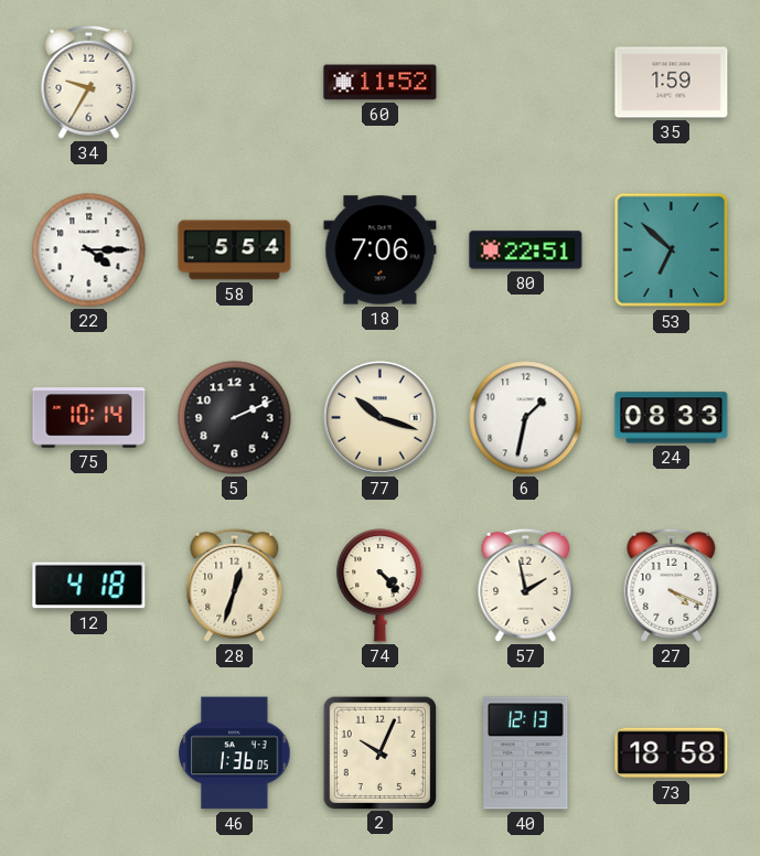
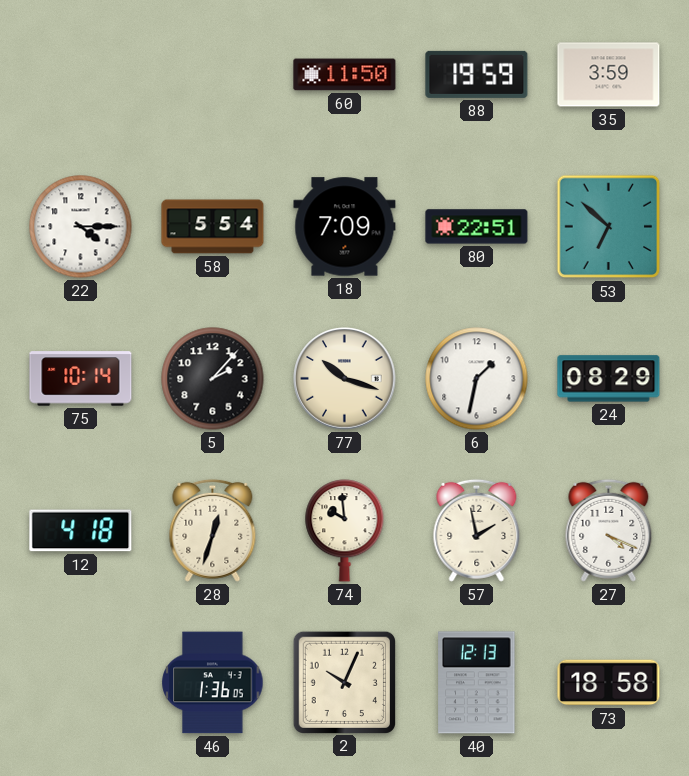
34: 9:35 -> none
60: 11:52 -> 11:50
88: none -> 19:59
35: 1:59 -> 3:59
18: 7:06 -> 7:09
5: 2:11 -> 2:07
24: 08:33 -> 08:29
74: 4:23 -> 9:59
